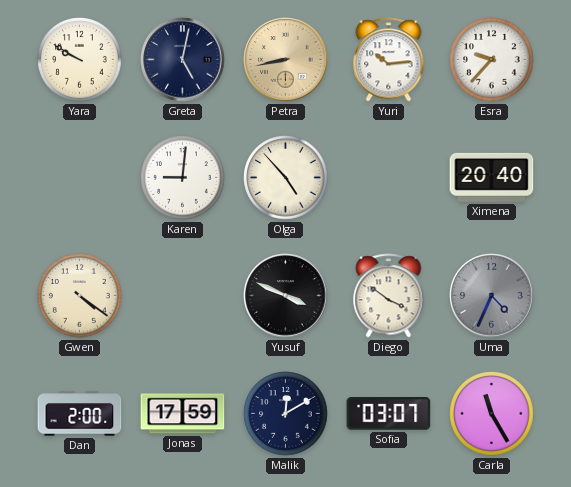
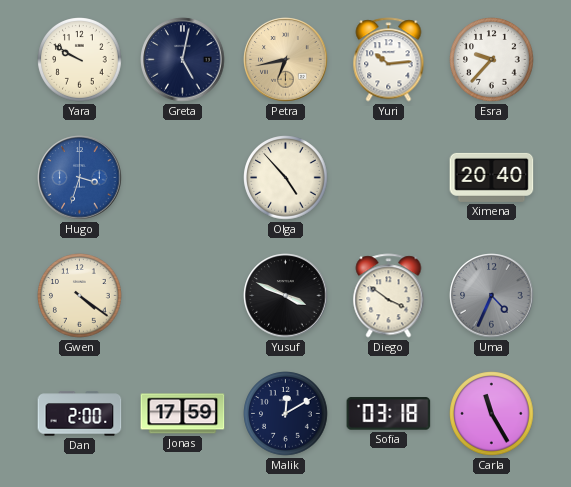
Petra: 8:43 -> 6:43
Hugo: none -> 3:33
Karen: 9:01 -> none
Sofia: 03:07 -> 03:18
